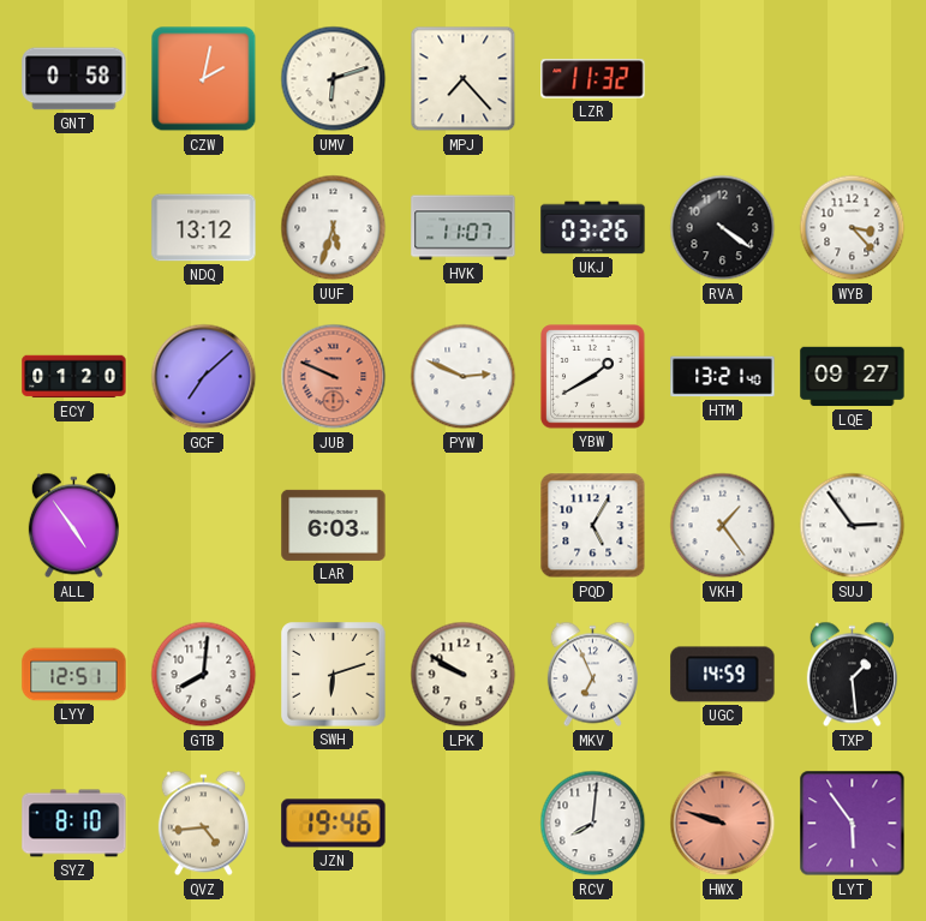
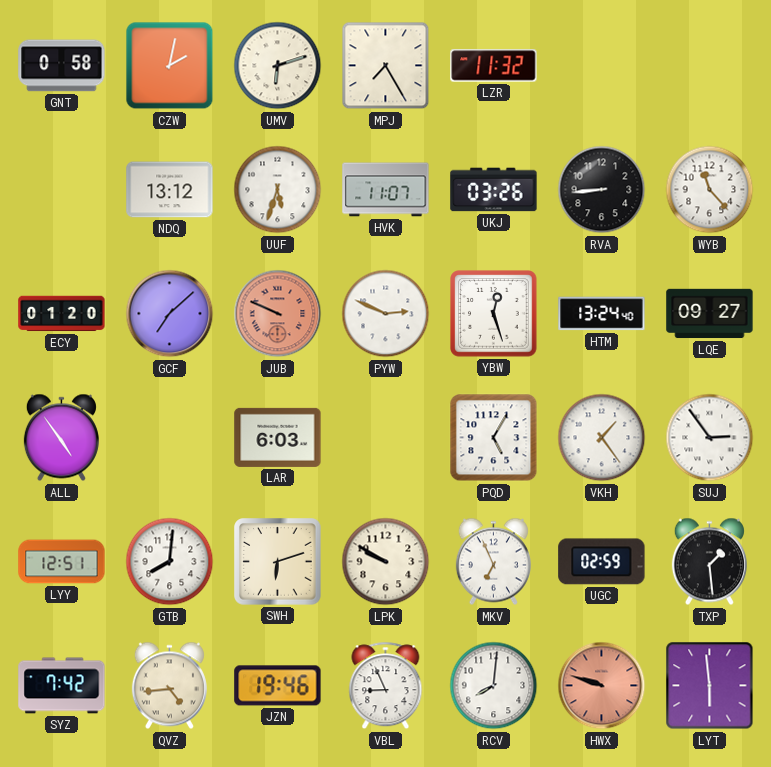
MPJ: 7:23 -> 7:25
RVA: 4:21 -> 8:44
WYB: 3:23 -> 11:23
YBW: 1:40 -> 12:27
HTM: 13:21 -> 13:24
UGC: 14:59 -> 02:59
SYZ: 8:10 -> 7:42
VBL: none -> 8:56
LYT: 5:54 -> 5:59
